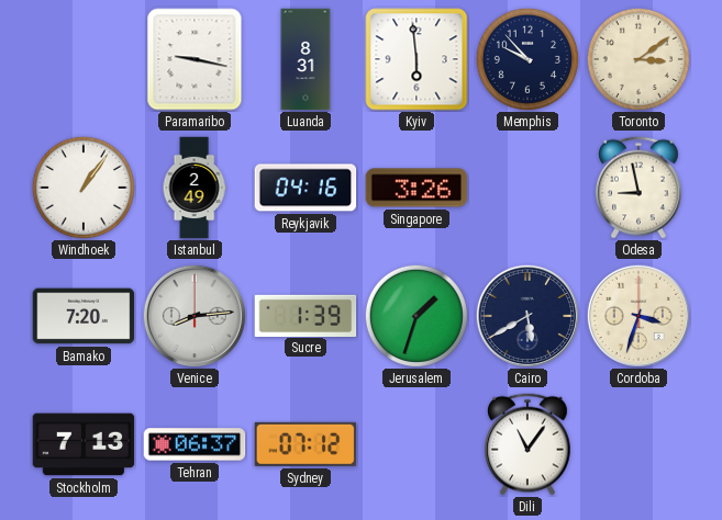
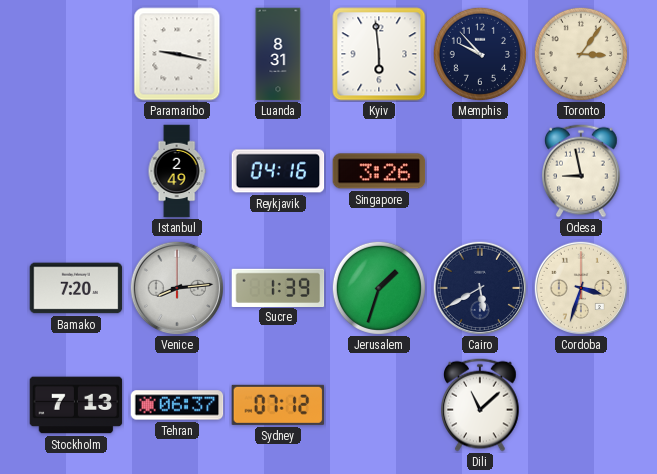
Toronto: 3:09 -> 3:06
Windhoek: 1:06 -> none
Dili: 11:06 -> 11:08
